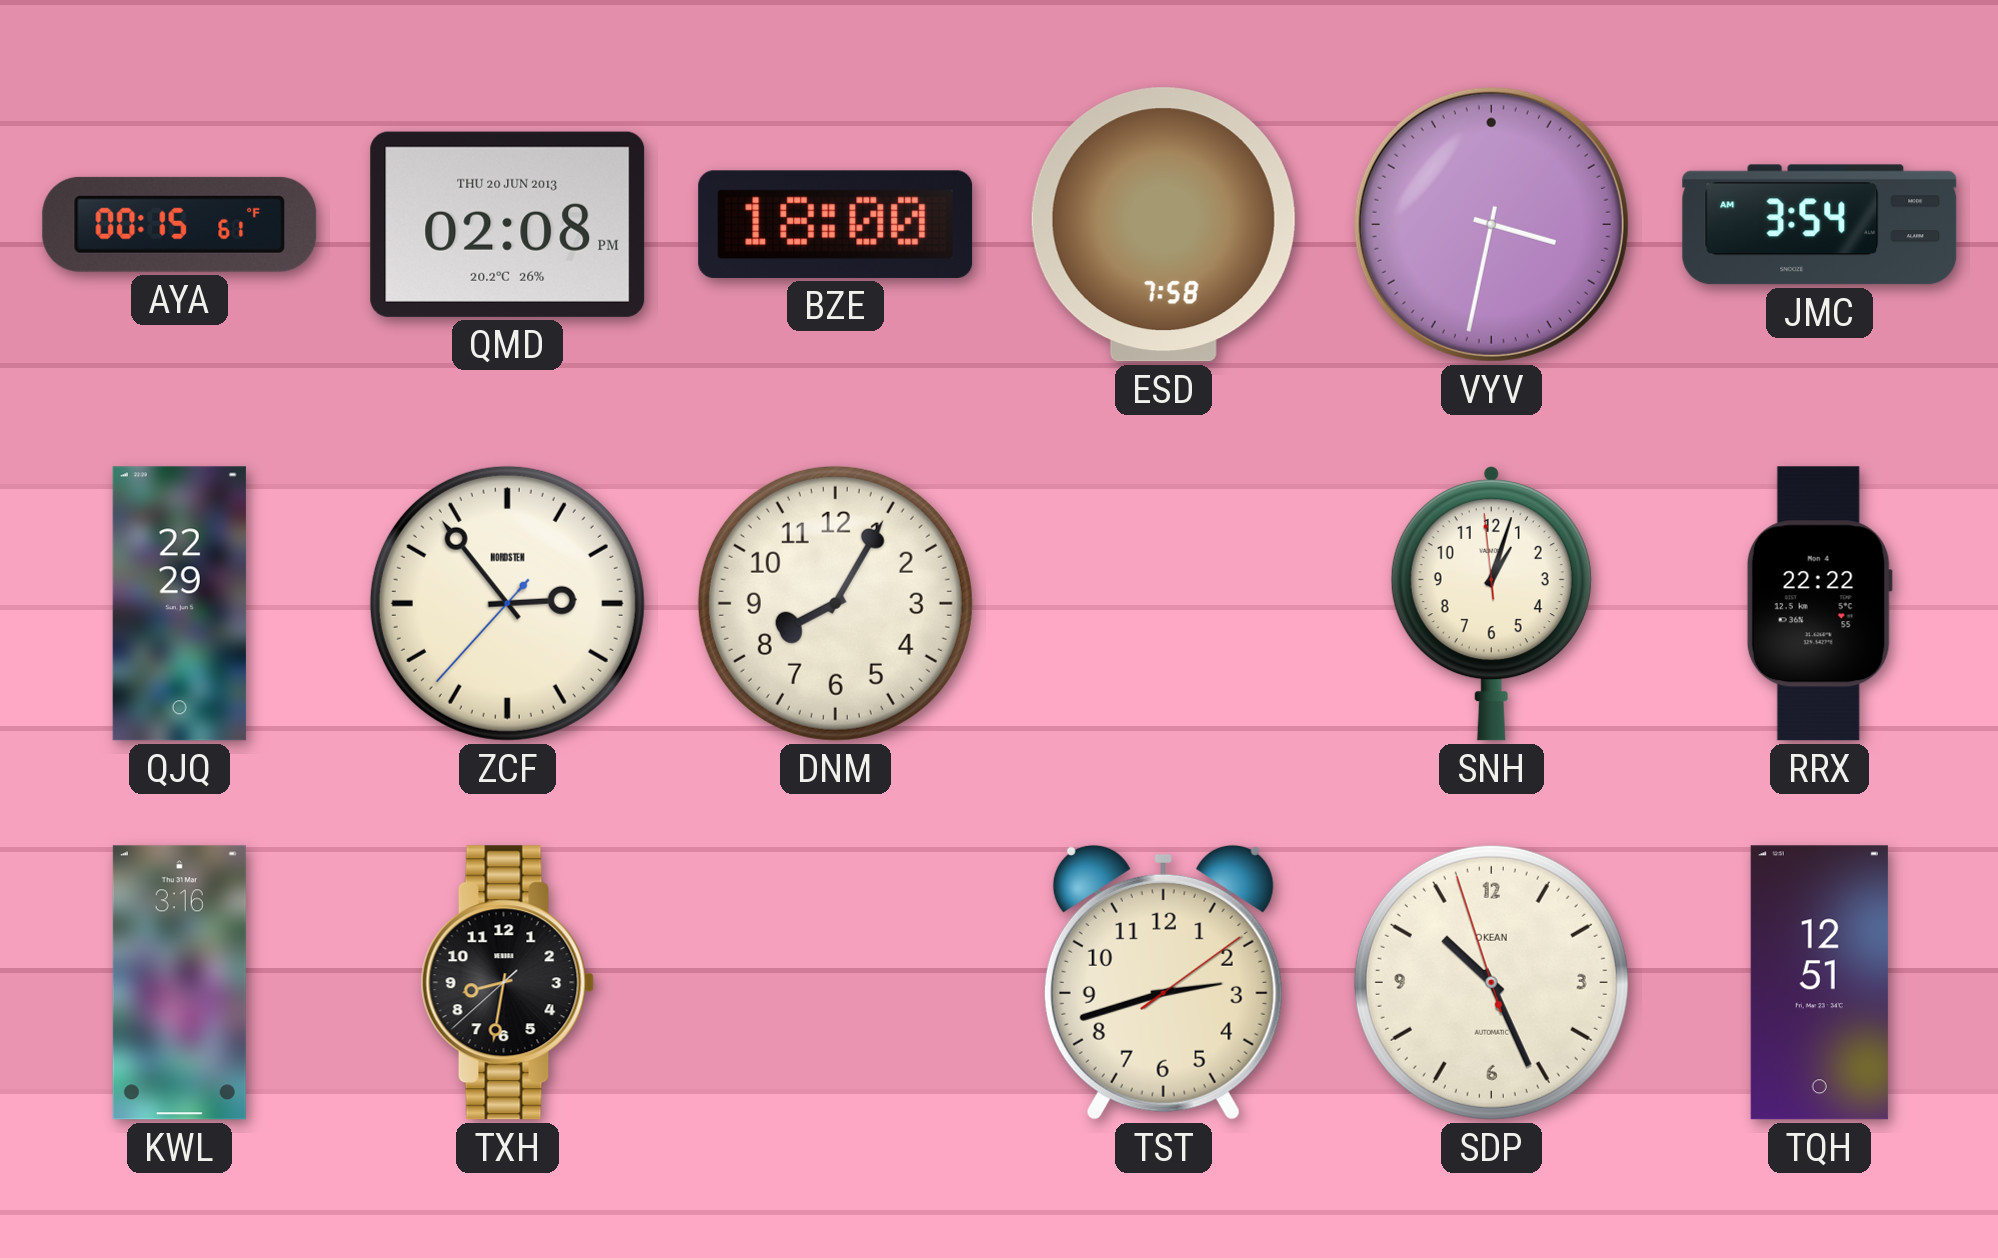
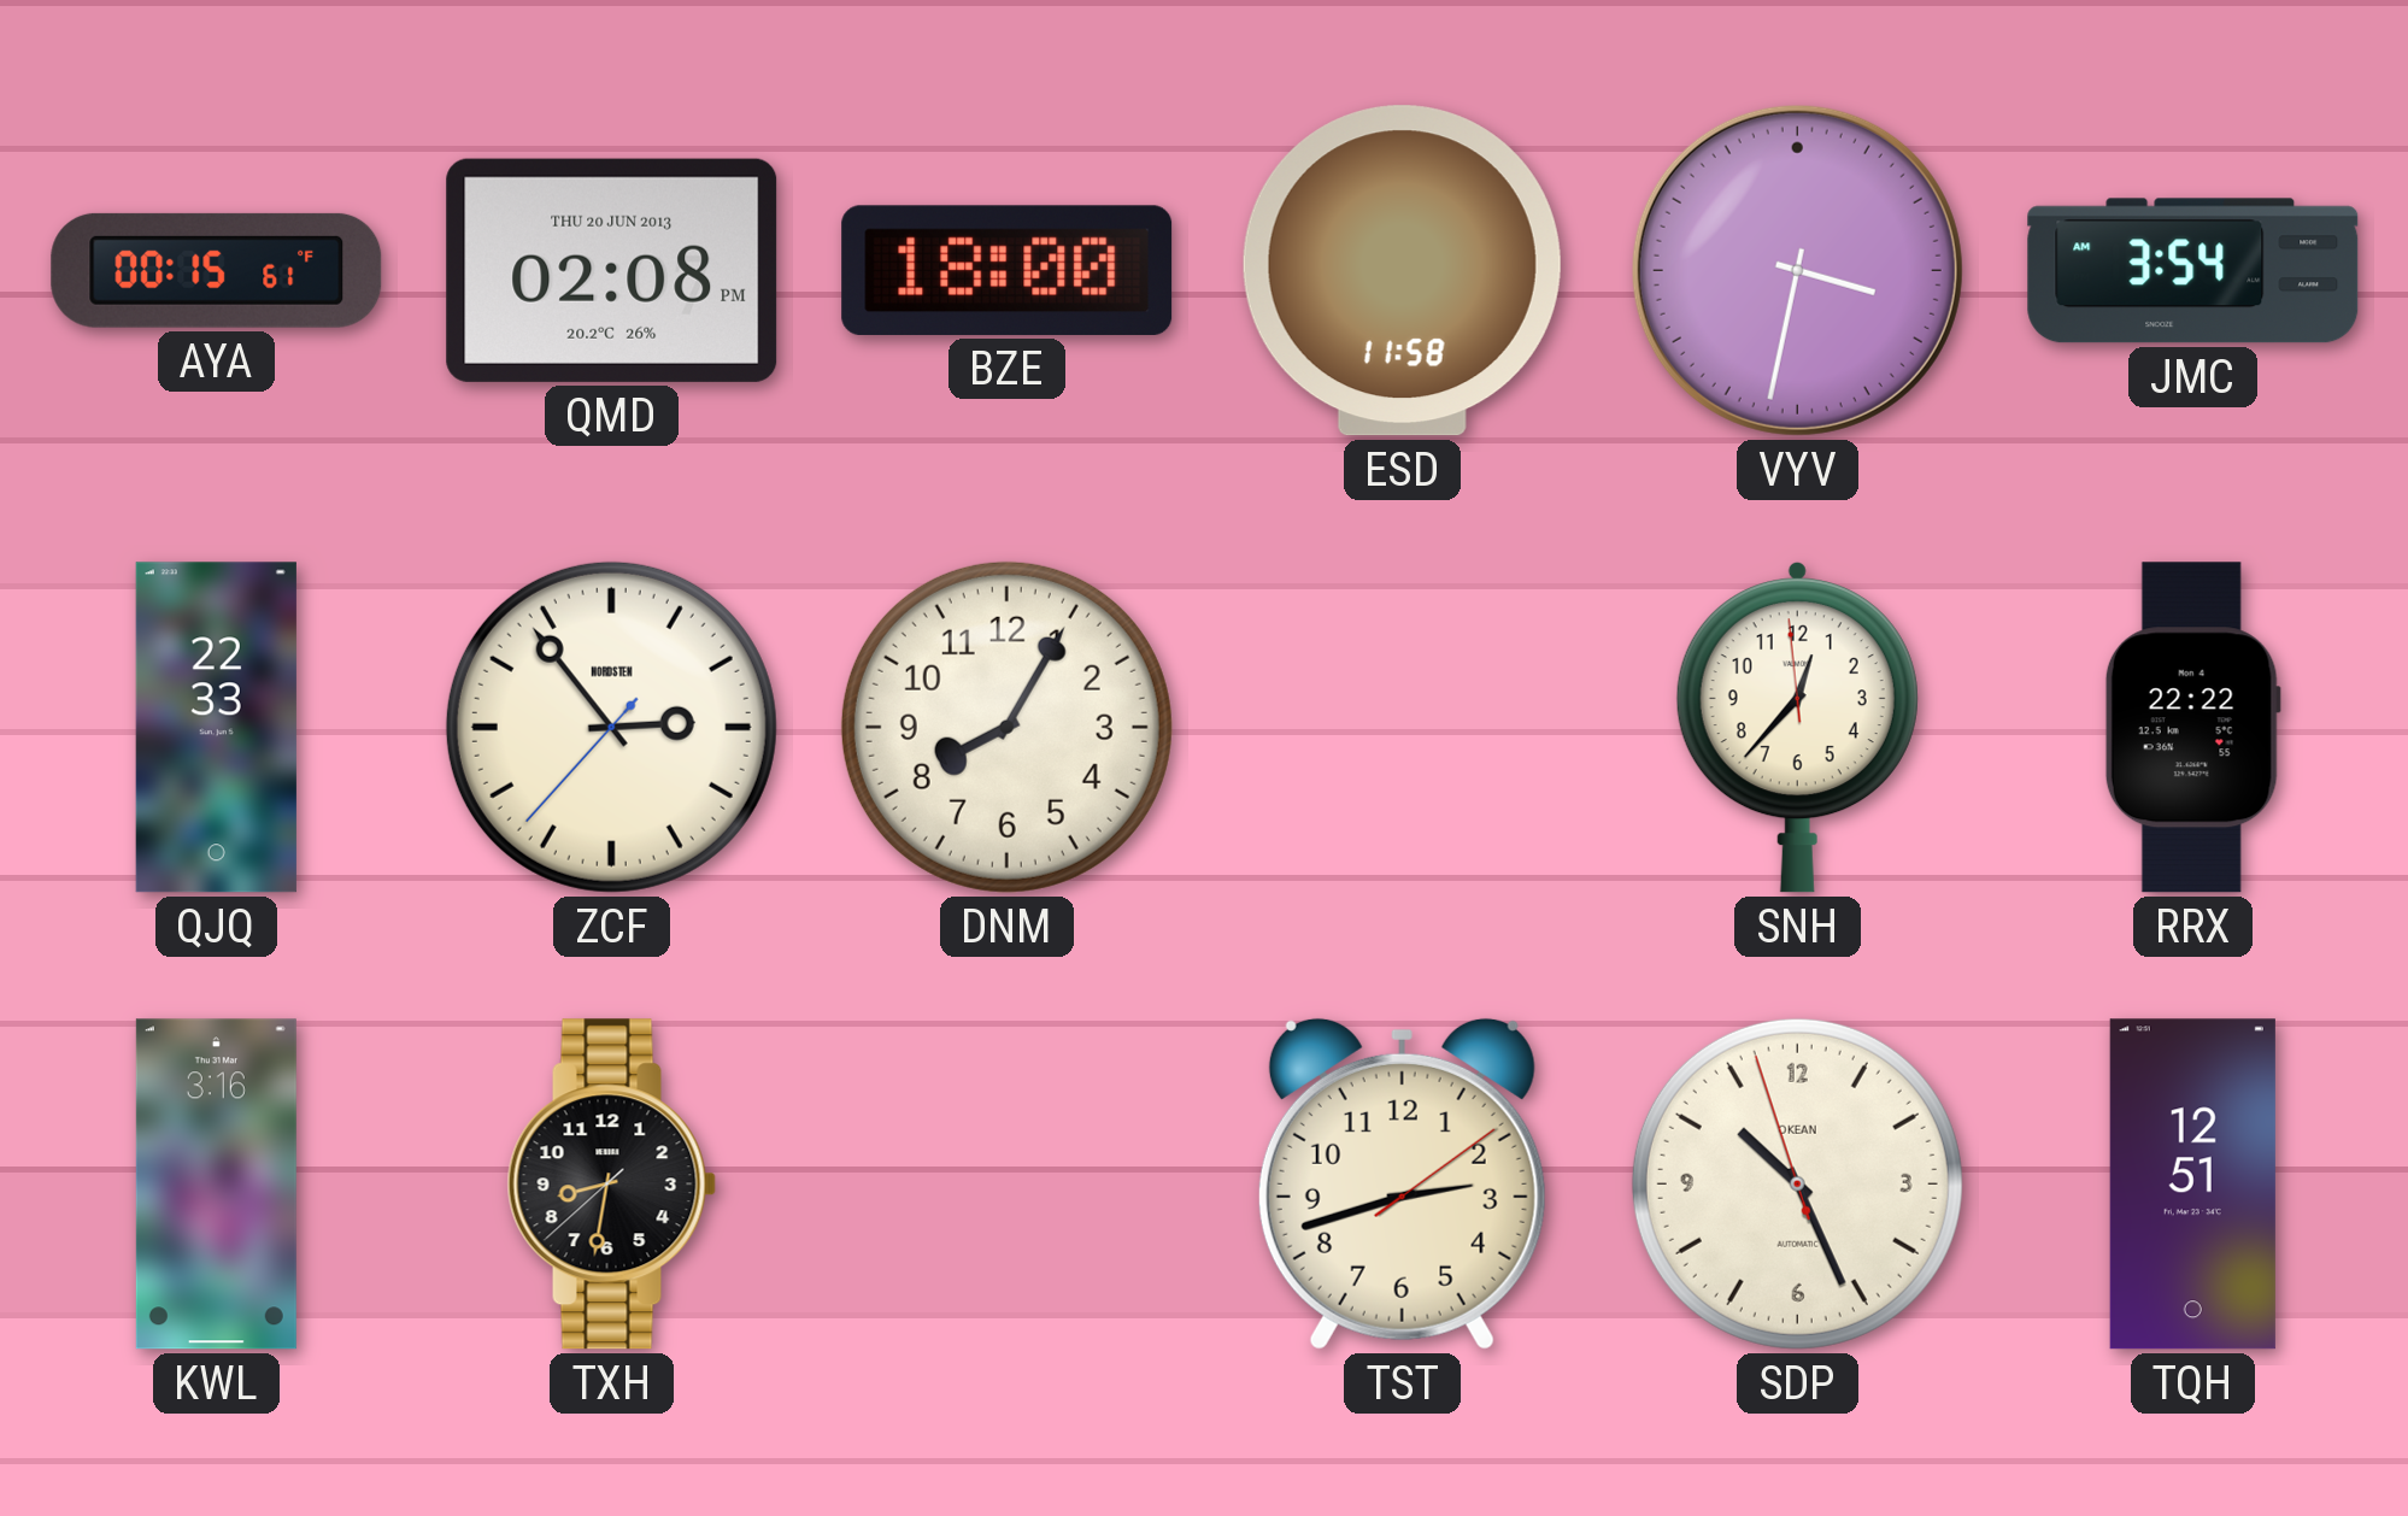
ESD: 7:58 -> 11:58
QJQ: 22:29 -> 22:33
SNH: 1:02 -> 12:36
